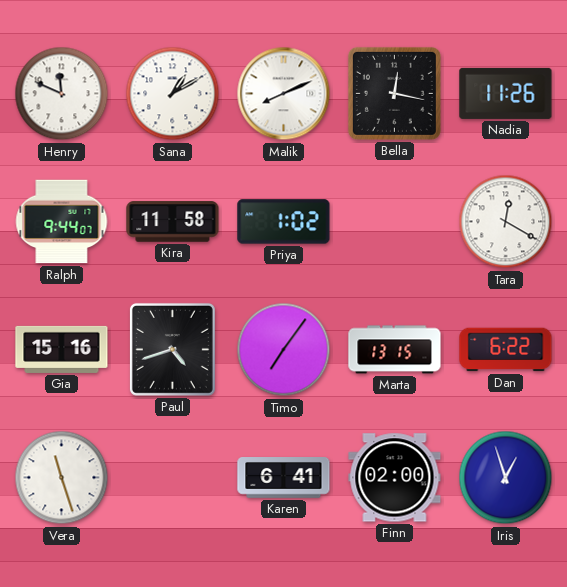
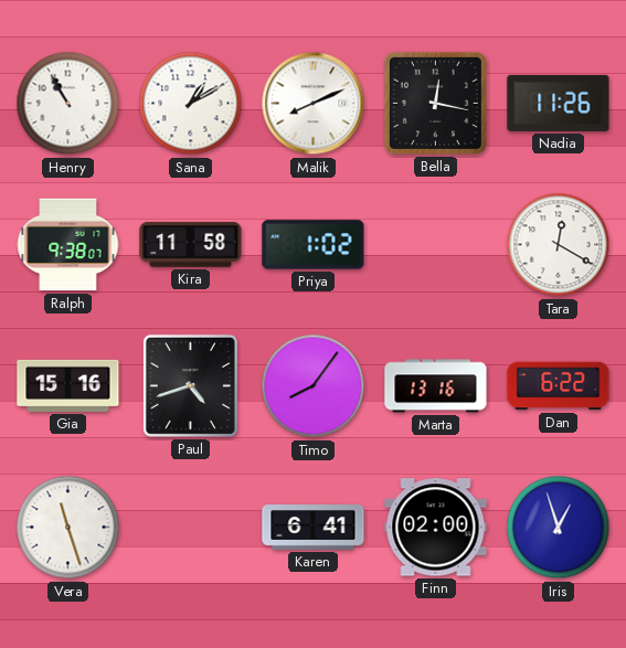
Henry: 11:49 -> 10:55
Ralph: 9:44 -> 9:38
Timo: 7:06 -> 8:06
Marta: 13:15 -> 13:16
